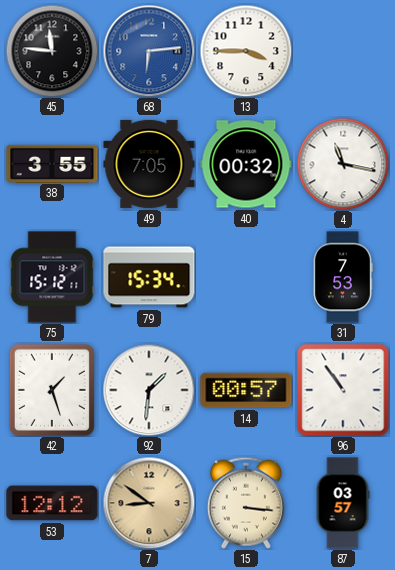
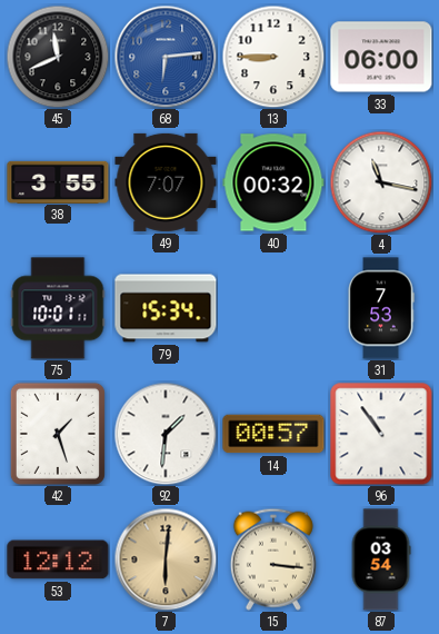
45: 11:46 -> 11:41
13: 3:45 -> 8:45
33: none -> 06:00
49: 7:05 -> 7:07
75: 15:12 -> 10:01
7: 8:51 -> 6:01
87: 03:57 -> 03:54
